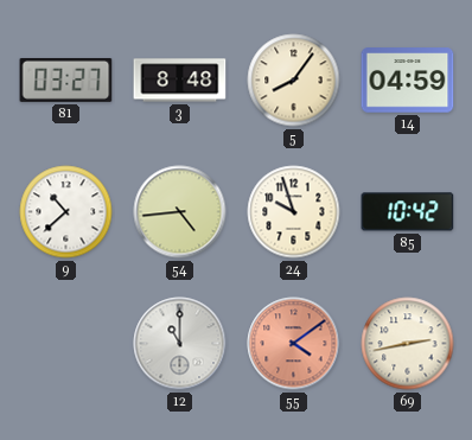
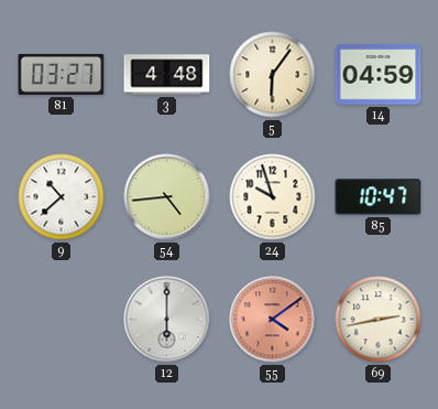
3: 8:48 -> 4:48
5: 8:06 -> 6:06
85: 10:42 -> 10:47
12: 11:00 -> 6:00
